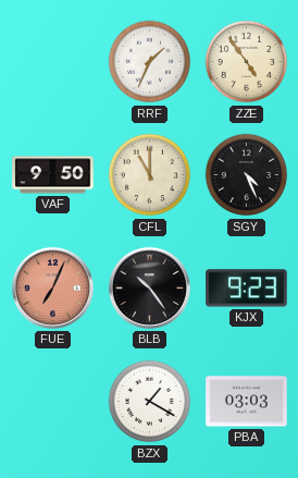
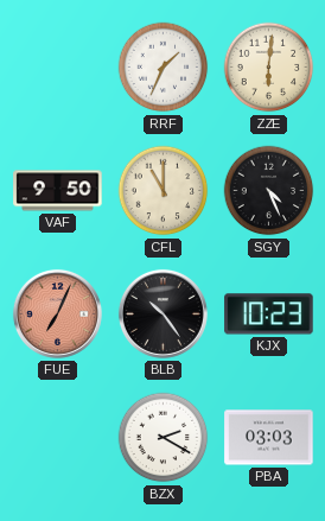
ZZE: 4:54 -> 6:01
KJX: 9:23 -> 10:23
BZX: 1:20 -> 2:20
